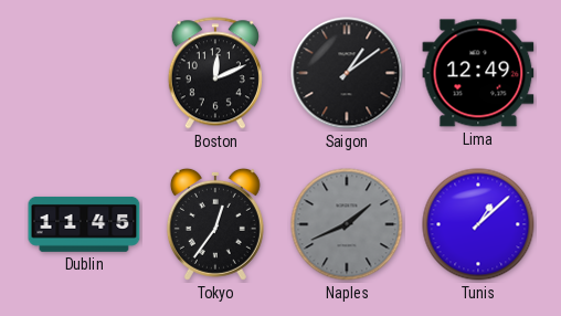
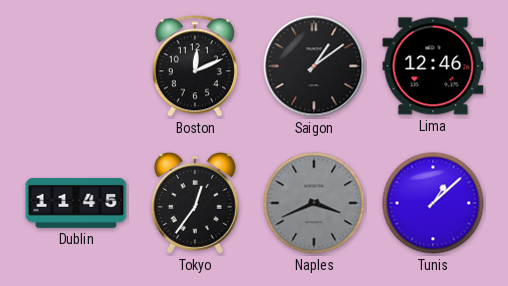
Lima: 12:49 -> 12:46
Naples: 1:41 -> 3:41
